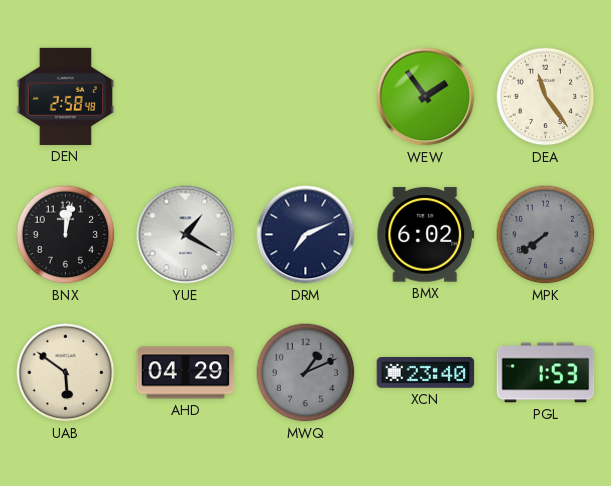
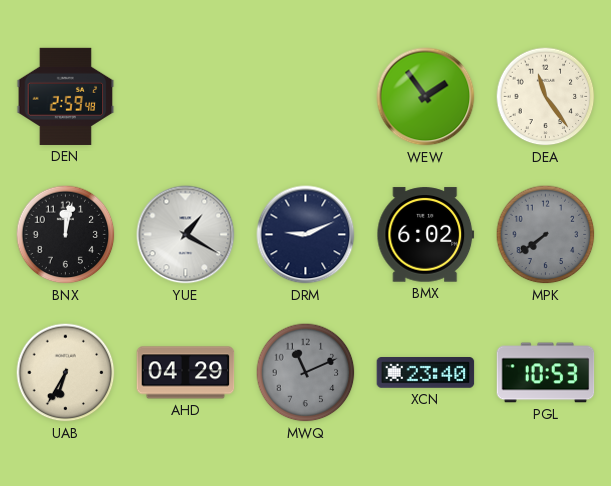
DEN: 2:58 -> 2:59
DRM: 7:11 -> 9:11
UAB: 5:51 -> 6:35
MWQ: 1:11 -> 11:11
PGL: 1:53 -> 10:53
